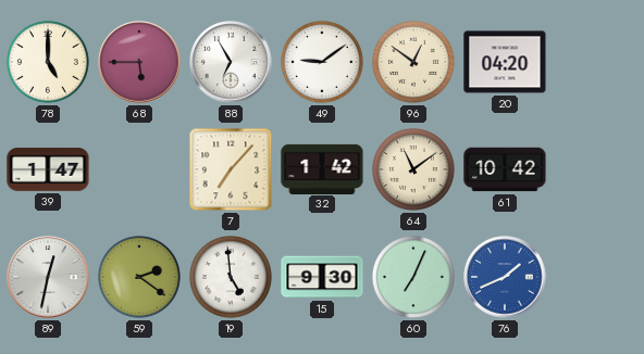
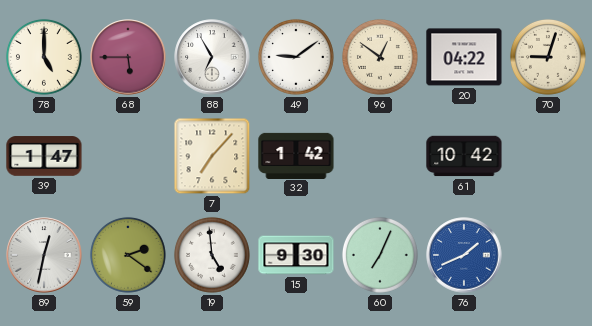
20: 04:20 -> 04:22
70: none -> 9:03
64: 11:09 -> none
